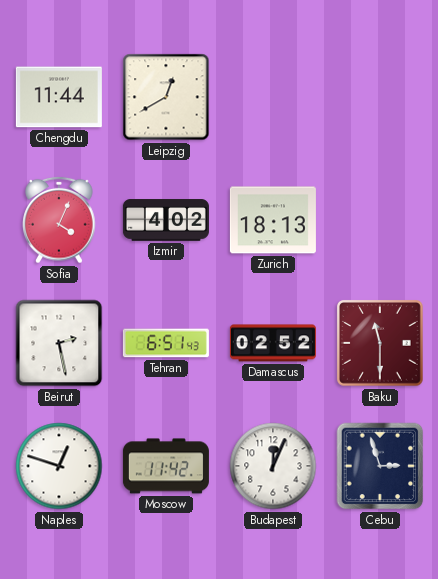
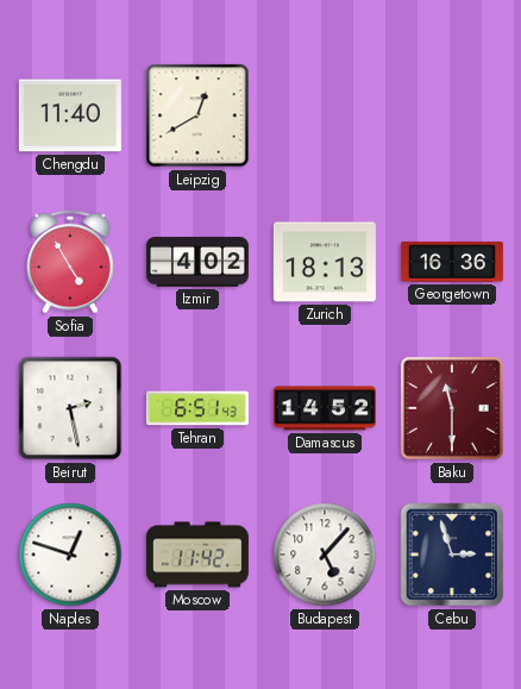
Chengdu: 11:44 -> 11:40
Sofia: 4:04 -> 4:55
Georgetown: none -> 16:36
Damascus: 02:52 -> 14:52
Budapest: 12:04 -> 5:07
